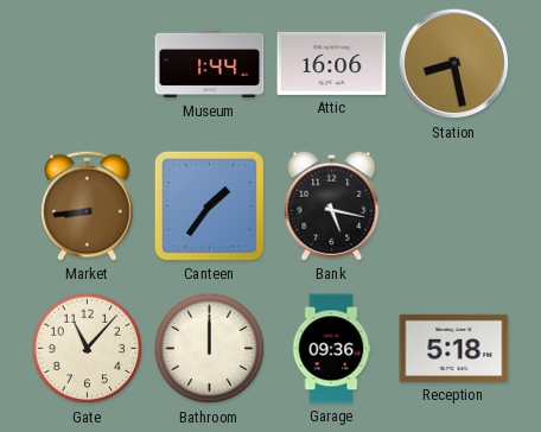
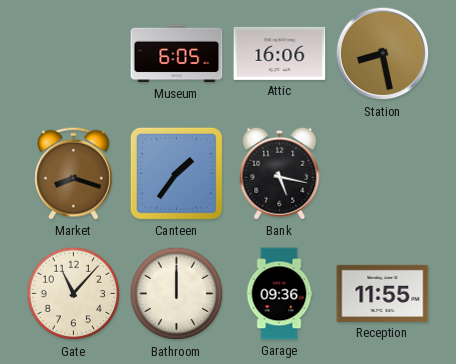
Museum: 1:44 -> 6:05
Market: 8:44 -> 8:18
Reception: 5:18 -> 11:55
